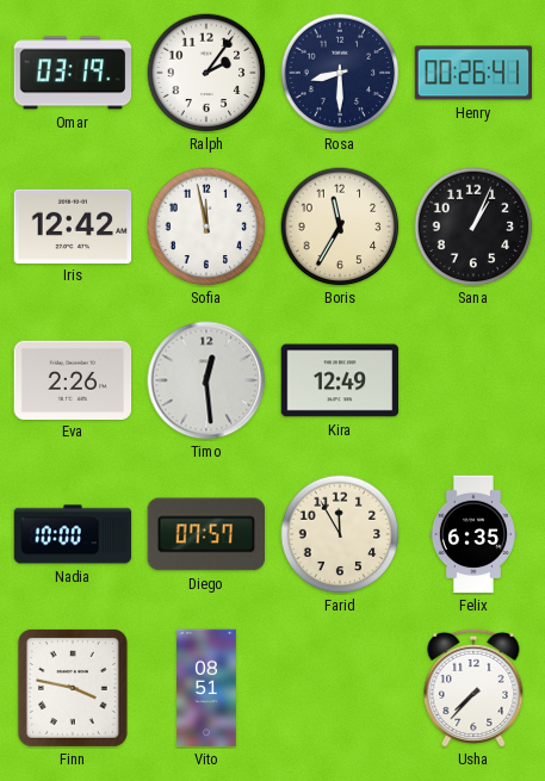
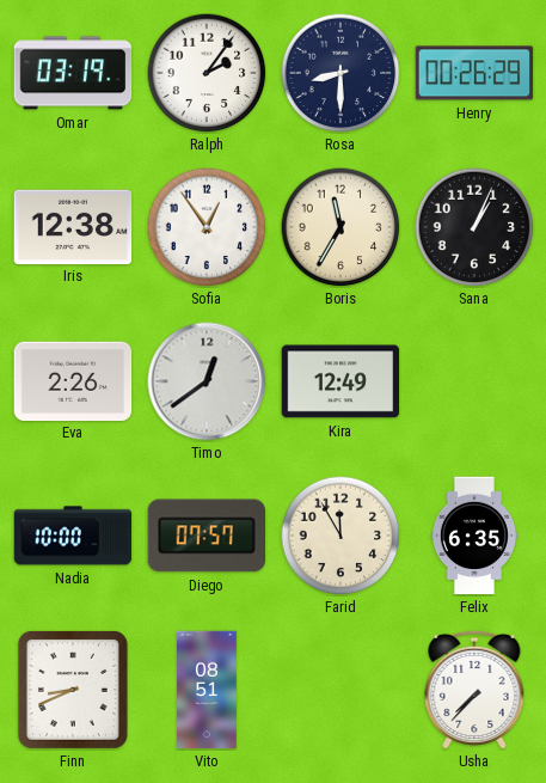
Henry: 00:26:41 -> 00:26:29
Iris: 12:42 -> 12:38
Sofia: 11:58 -> 12:54
Timo: 12:29 -> 12:39
Finn: 3:47 -> 8:41
